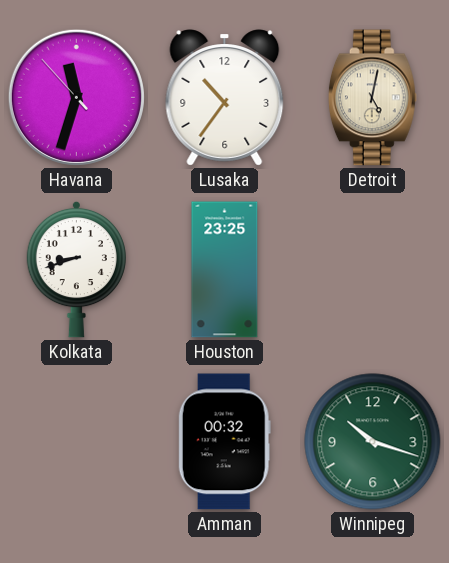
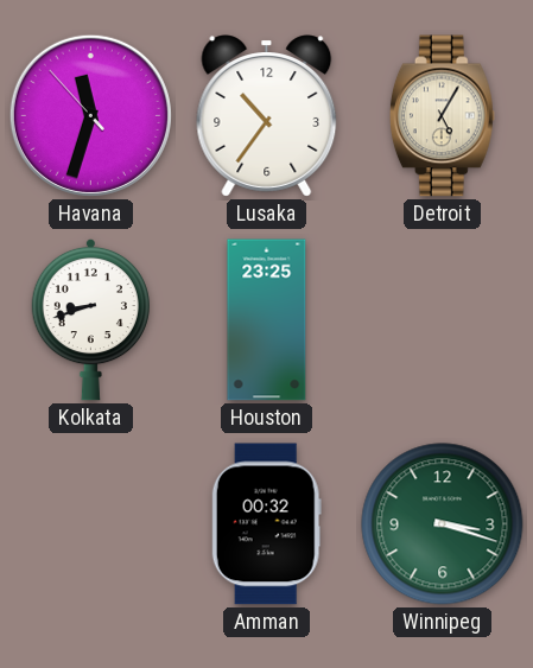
Detroit: 5:02 -> 5:05
Winnipeg: 10:18 -> 3:18
